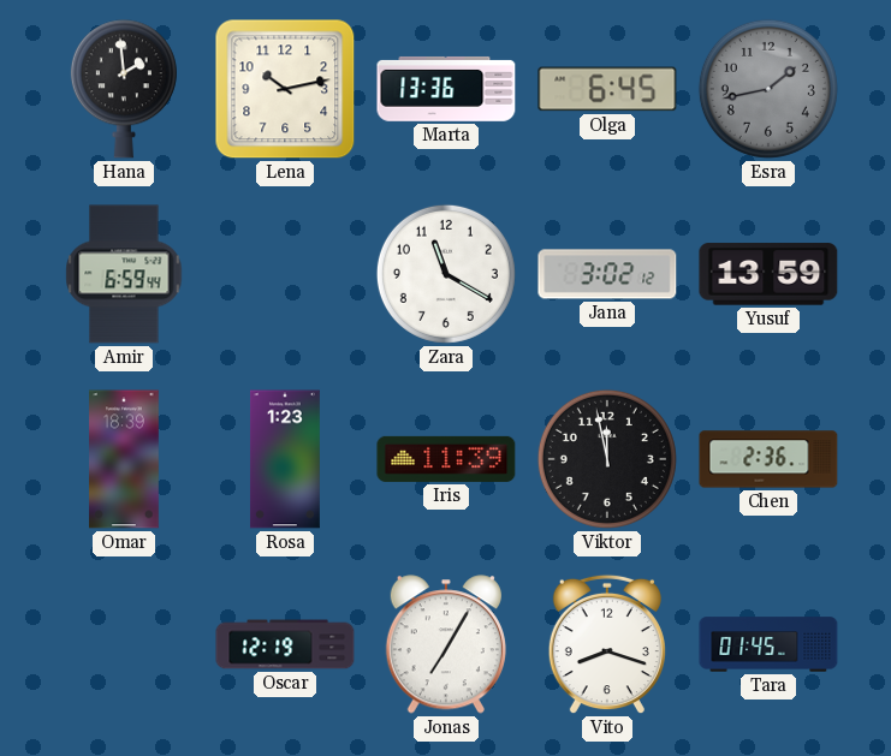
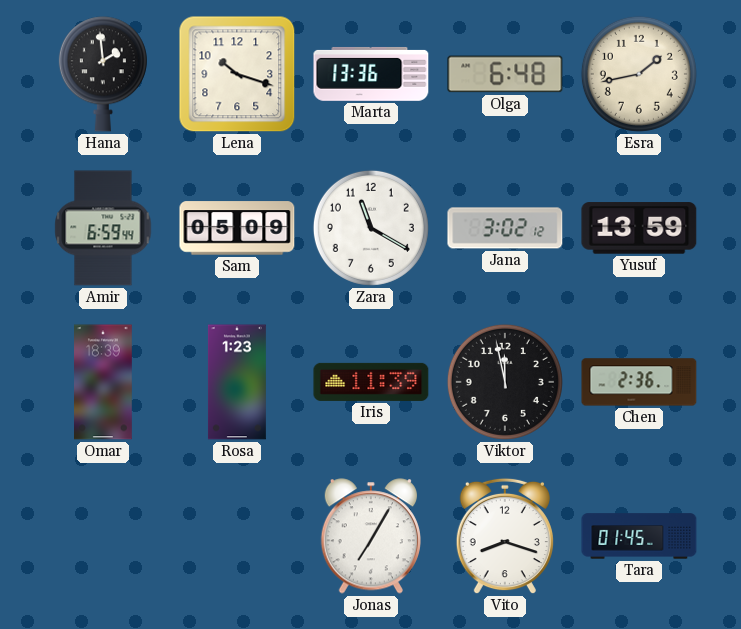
Lena: 10:13 -> 10:18
Olga: 6:45 -> 6:48
Esra dial: grey -> cream
Sam: none -> 05:09
Oscar: 12:19 -> none
